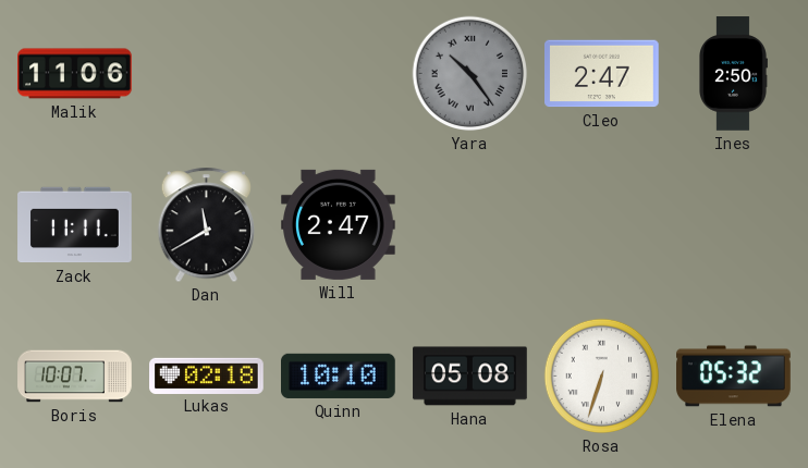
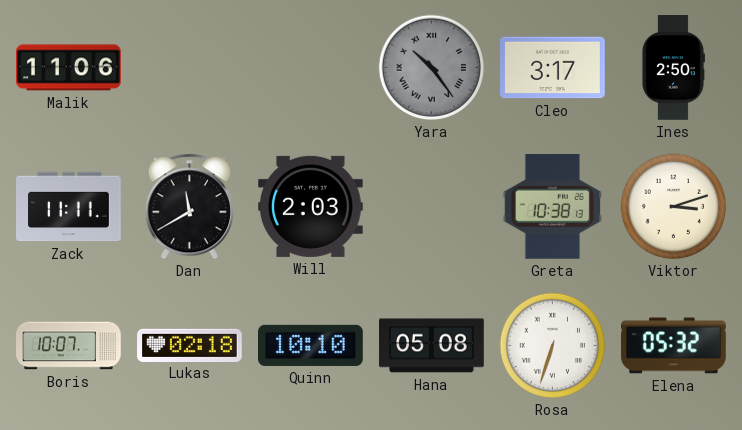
Cleo: 2:47 -> 3:17
Will: 2:47 -> 2:03
Greta: none -> 10:38
Viktor: none -> 3:12
